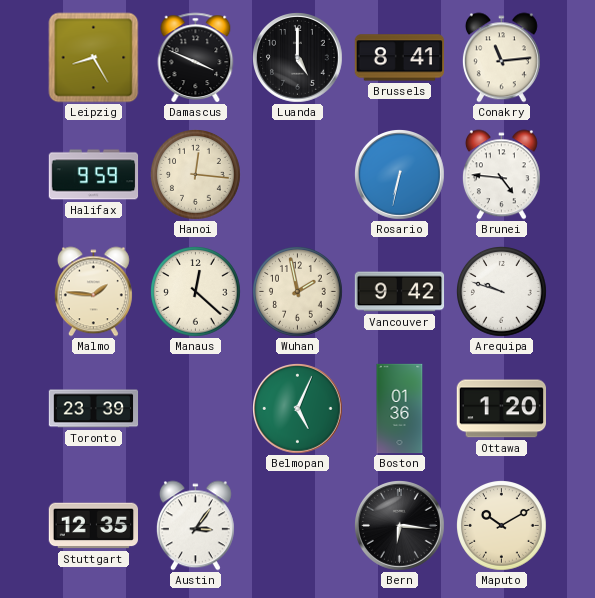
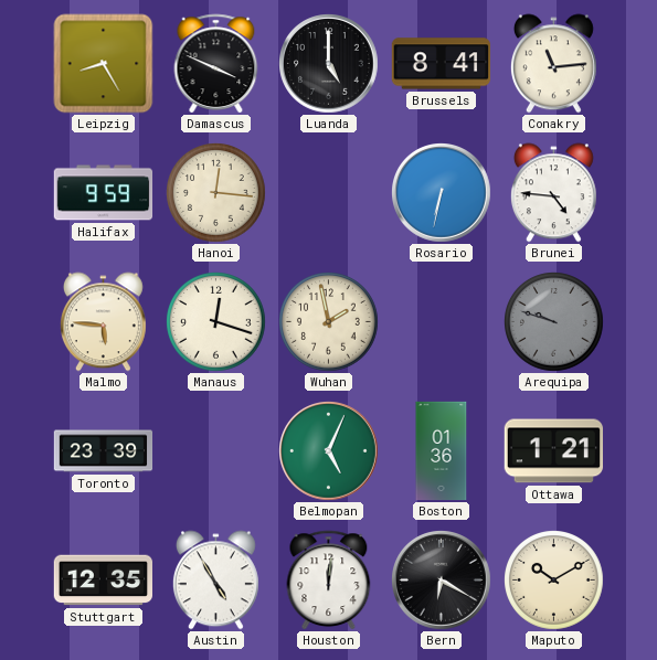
Malmo: 1:46 -> 5:46
Manaus: 12:22 -> 12:18
Vancouver: 9:42 -> none
Arequipa dial: white -> grey
Ottawa: 1:20 -> 1:21
Austin: 3:06 -> 4:55
Houston: none -> 12:01
Bern: 6:16 -> 6:20
